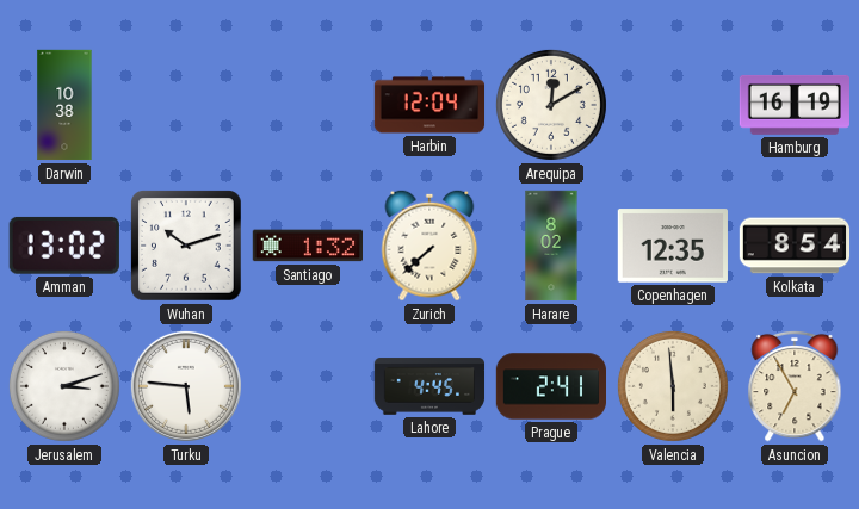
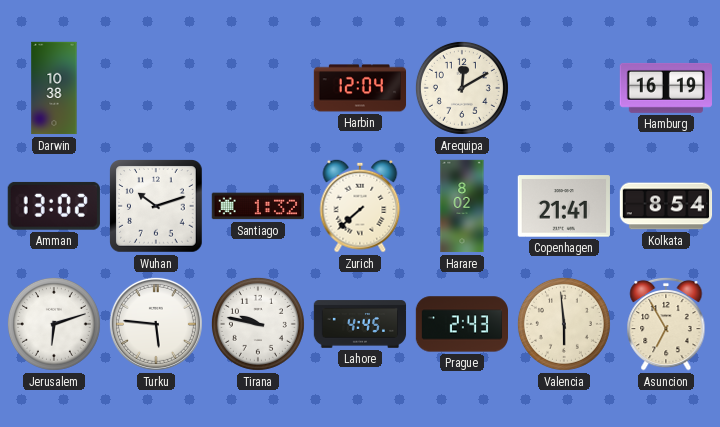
Copenhagen: 12:35 -> 21:41
Jerusalem: 3:12 -> 6:12
Tirana: none -> 9:47
Prague: 2:41 -> 2:43
